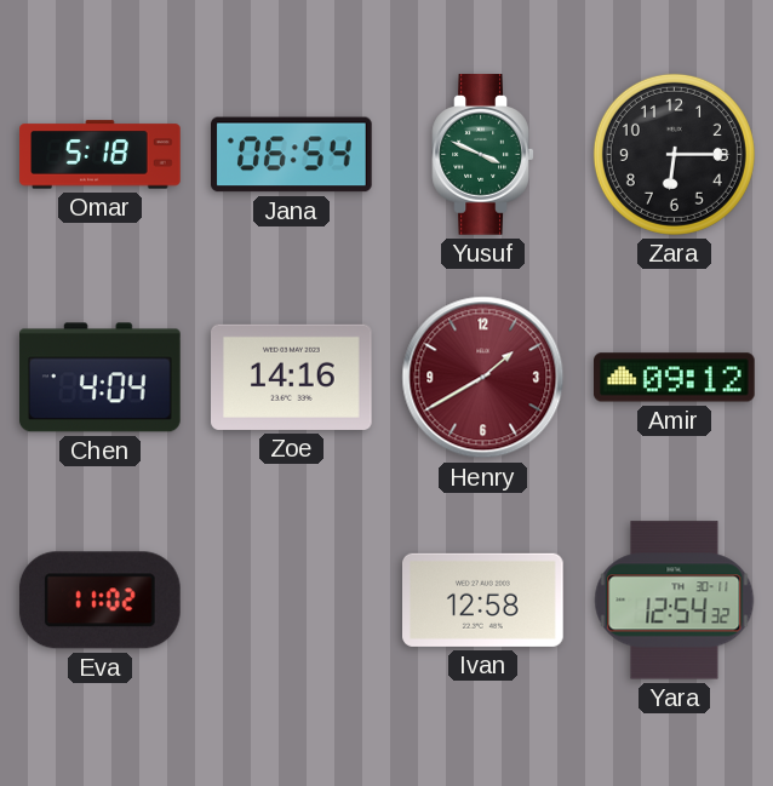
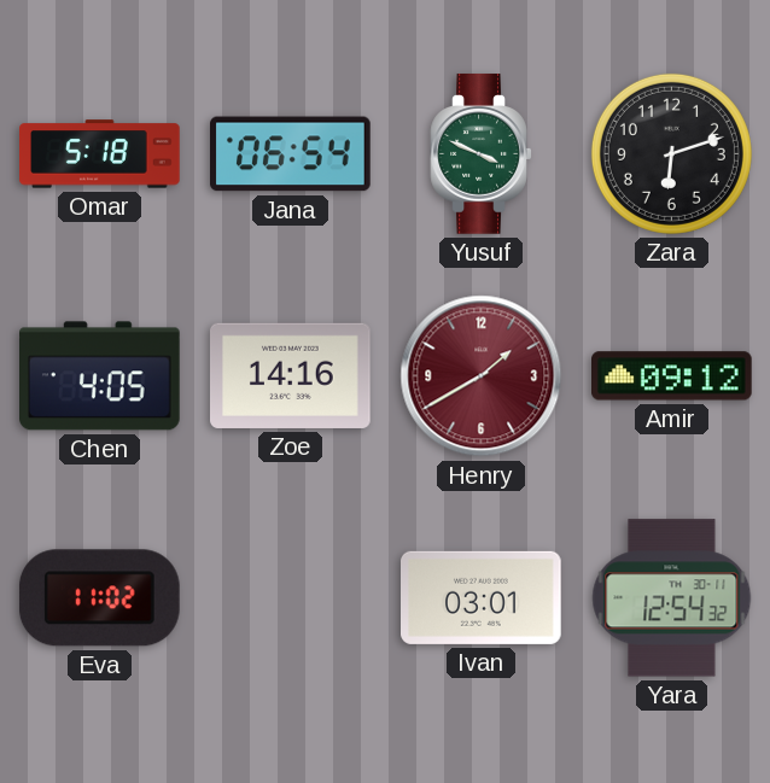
Zara: 6:15 -> 6:12
Chen: 4:04 -> 4:05
Ivan: 12:58 -> 03:01
